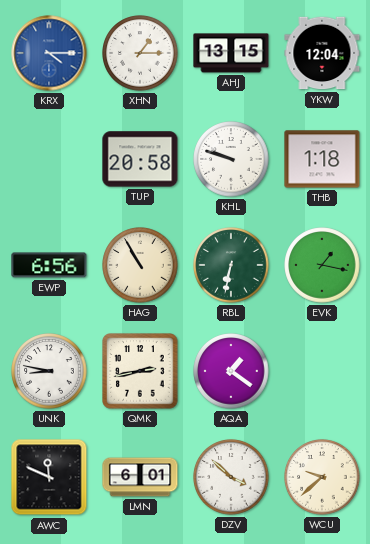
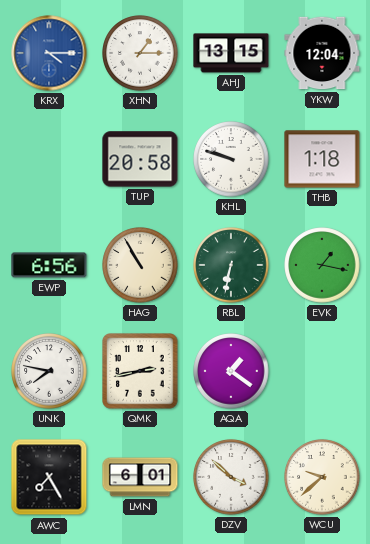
UNK: 8:47 -> 7:47
AWC: 11:49 -> 7:25
